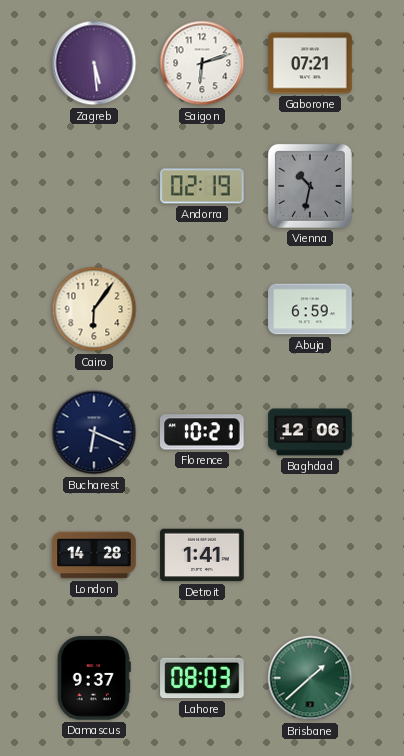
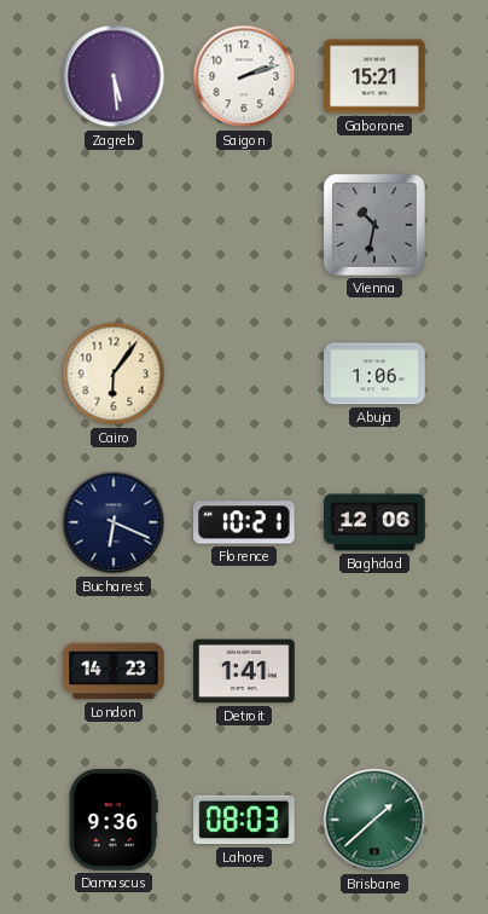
Saigon: 6:12 -> 2:12
Gaborone: 07:21 -> 15:21
Andorra: 02:19 -> none
Abuja: 6:59 -> 1:06
London: 14:28 -> 14:23
Damascus: 9:37 -> 9:36
